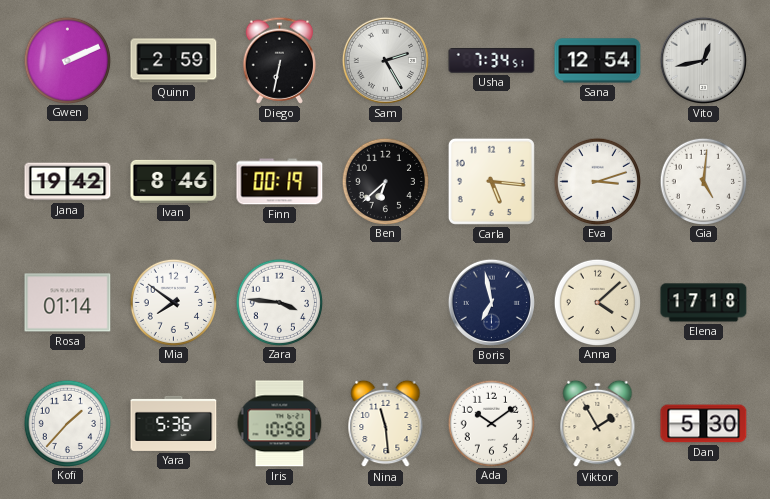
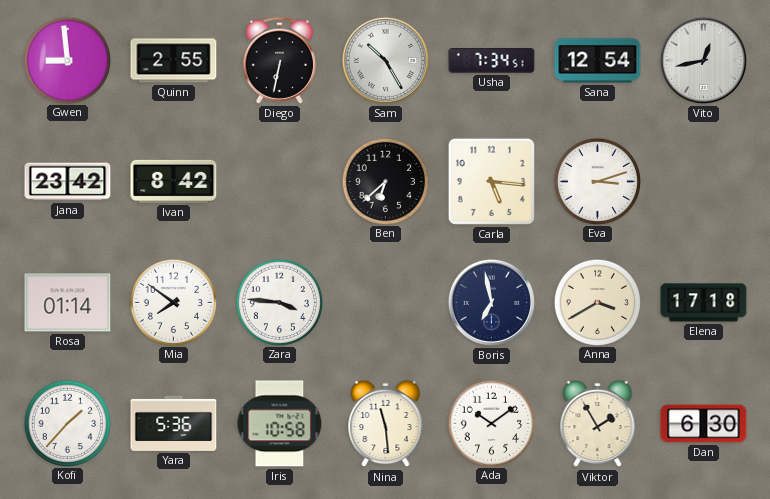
Gwen: 2:11 -> 8:59
Quinn: 2:59 -> 2:55
Sam: 2:25 -> 10:25
Jana: 19:42 -> 23:42
Ivan: 8:46 -> 8:42
Finn: 00:19 -> none
Gia: 5:01 -> none
Anna: 4:08 -> 3:40
Dan: 5:30 -> 6:30
